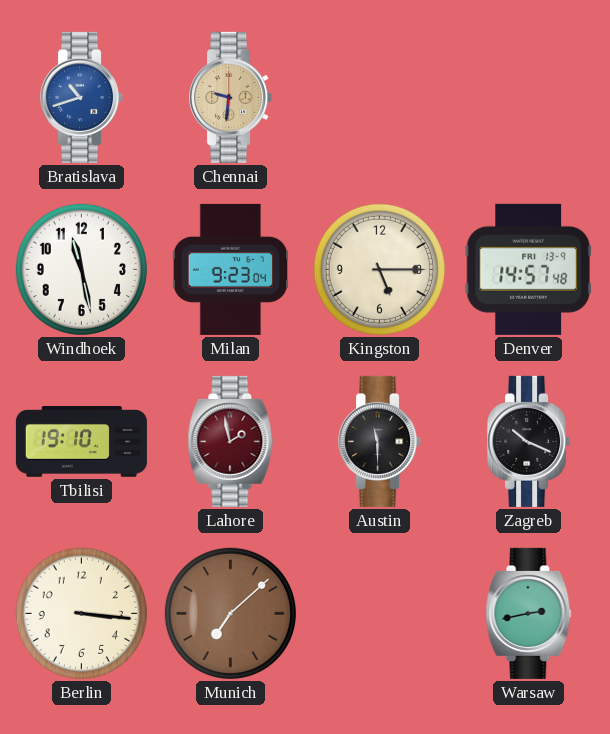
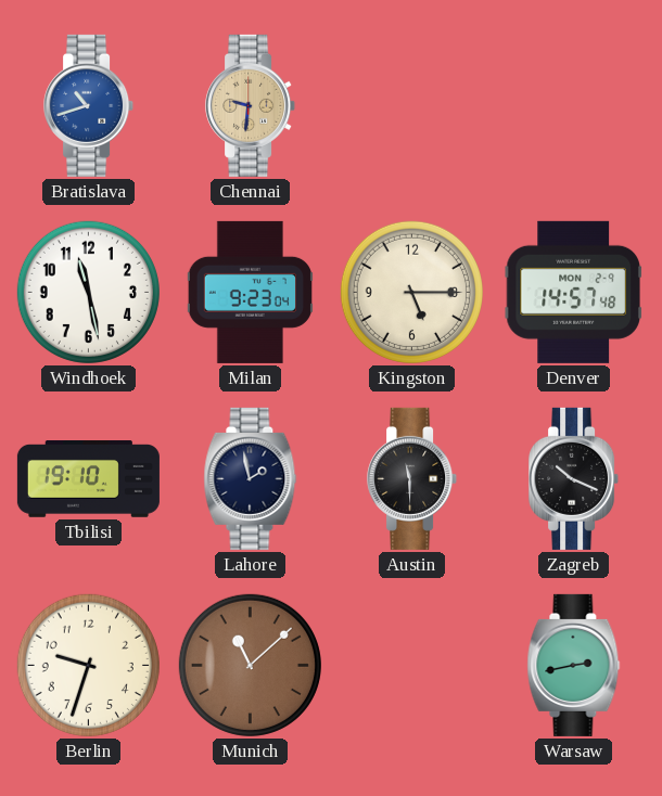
Denver date: FRI 13-9 -> MON 2-9
Lahore dial: burgundy -> navy
Berlin: 3:16 -> 9:33
Munich: 7:08 -> 11:08
